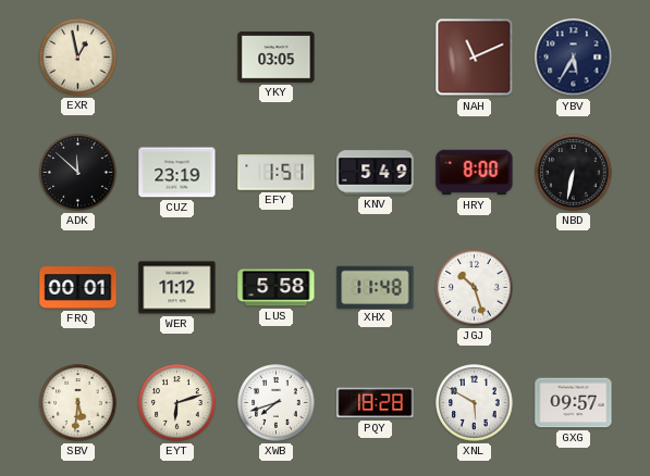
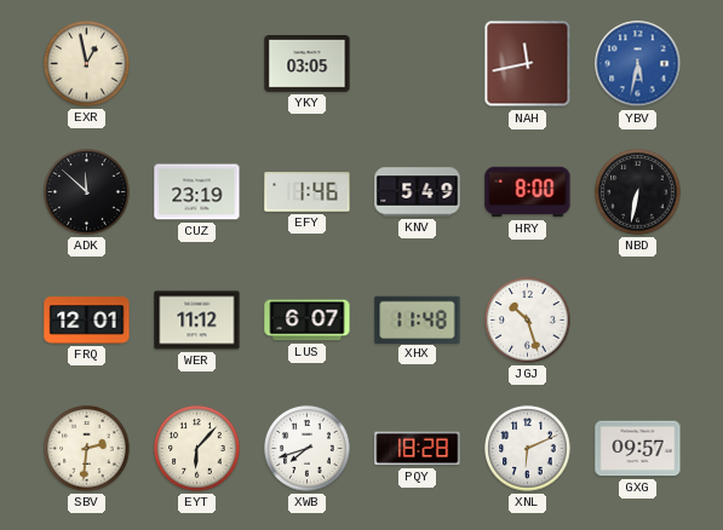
NAH: 11:11 -> 11:43
YBV: 5:35 -> 5:32
YBV dial: navy -> blue
EFY: 1:51 -> 1:46
FRQ: 00:01 -> 12:01
LUS: 5:58 -> 6:07
SBV: 5:31 -> 2:31
EYT: 6:12 -> 6:07
XNL: 5:50 -> 6:11
